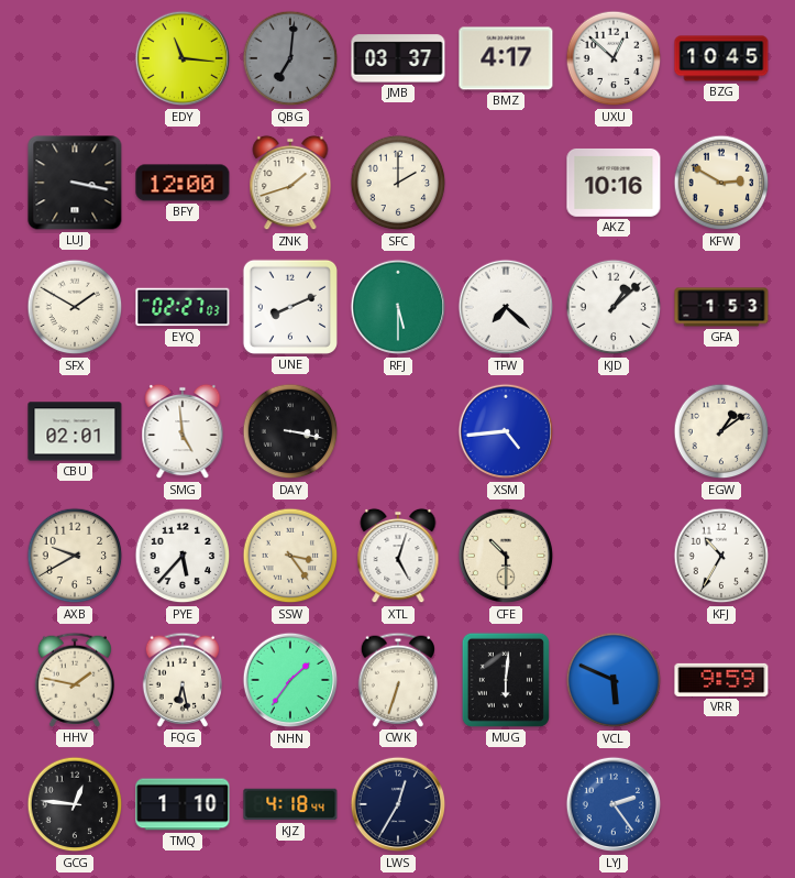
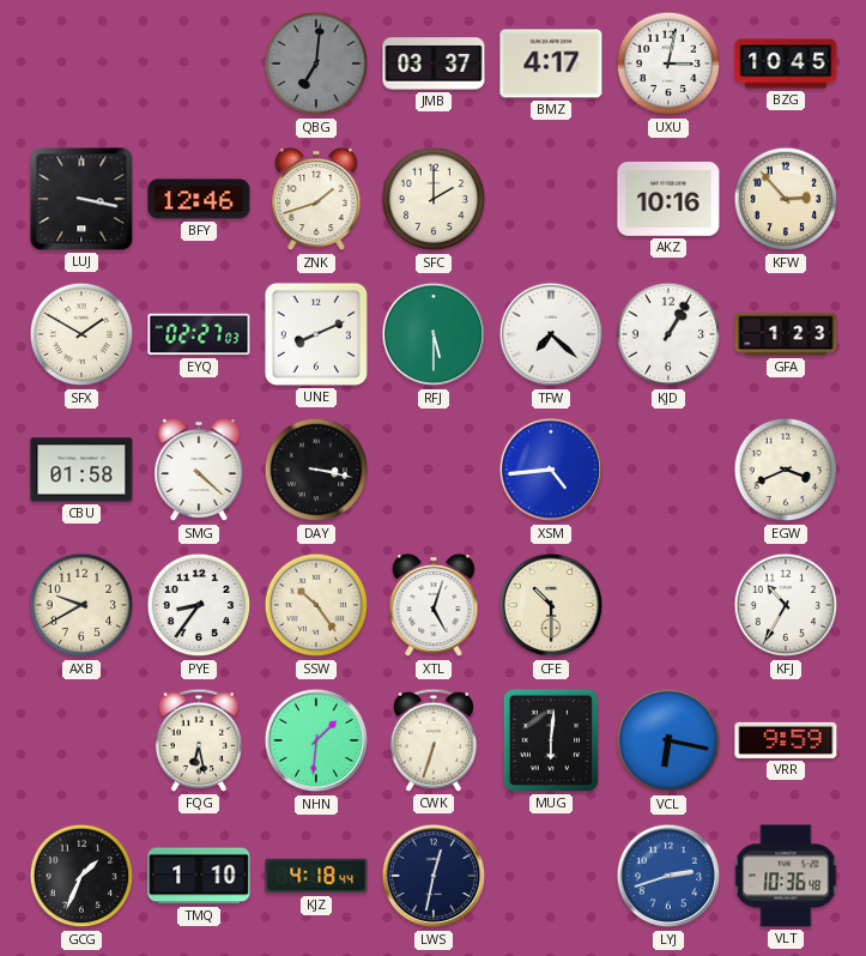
EDY: 11:16 -> none
UXU: 12:52 -> 3:02
BFY: 12:00 -> 12:46
KFW: 2:50 -> 2:53
KJD: 1:08 -> 1:05
GFA: 1:53 -> 1:23
CBU: 02:01 -> 01:58
SMG: 4:59 -> 4:22
EGW: 1:09 -> 3:41
PYE: 5:37 -> 8:36
SSW: 3:24 -> 10:24
HHV: 1:47 -> none
NHN: 1:36 -> 1:31
VCL: 5:49 -> 6:17
GCG: 12:46 -> 1:34
LWS: 12:35 -> 12:32
LYJ: 2:24 -> 2:42
VLT: none -> 10:36
